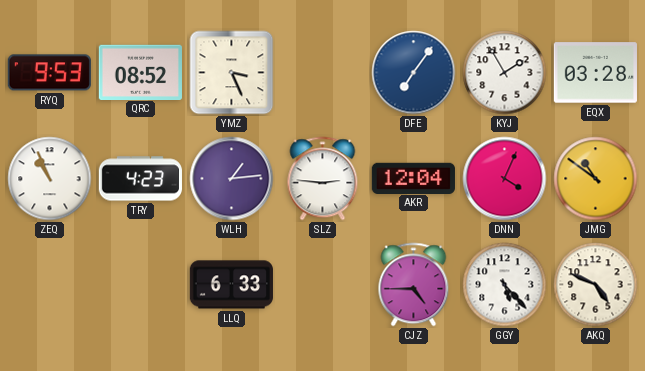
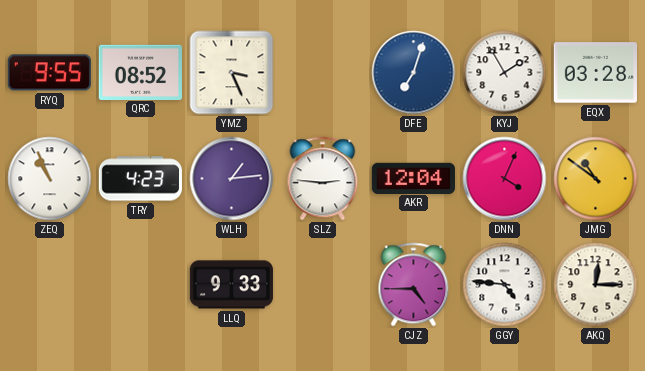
RYQ: 9:53 -> 9:55
DFE: 7:06 -> 7:03
LLQ: 6:33 -> 9:33
GGY: 5:23 -> 4:46
AKQ: 4:49 -> 12:15
